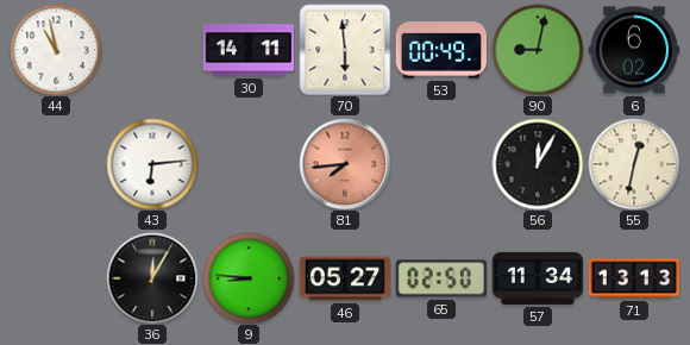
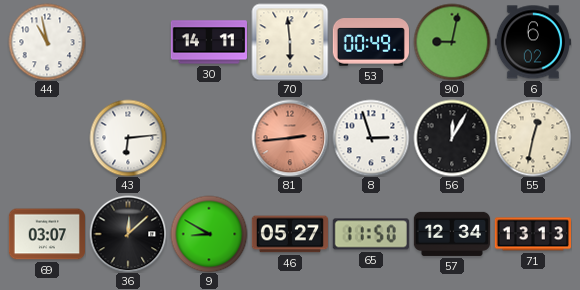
81: 7:44 -> 2:44
8: none -> 2:57
69: none -> 03:07
36: 12:05 -> 12:08
9: 8:46 -> 8:50
65: 02:50 -> 11:50
57: 11:34 -> 12:34
